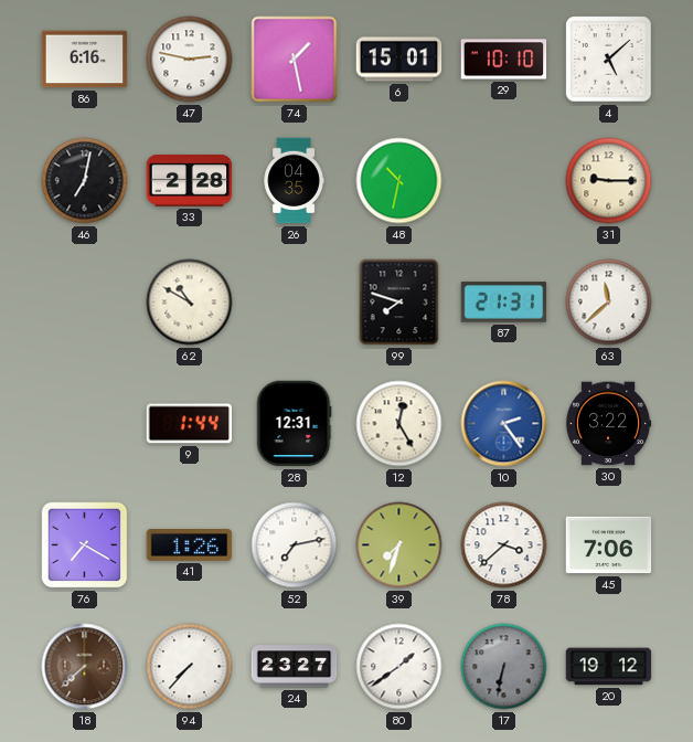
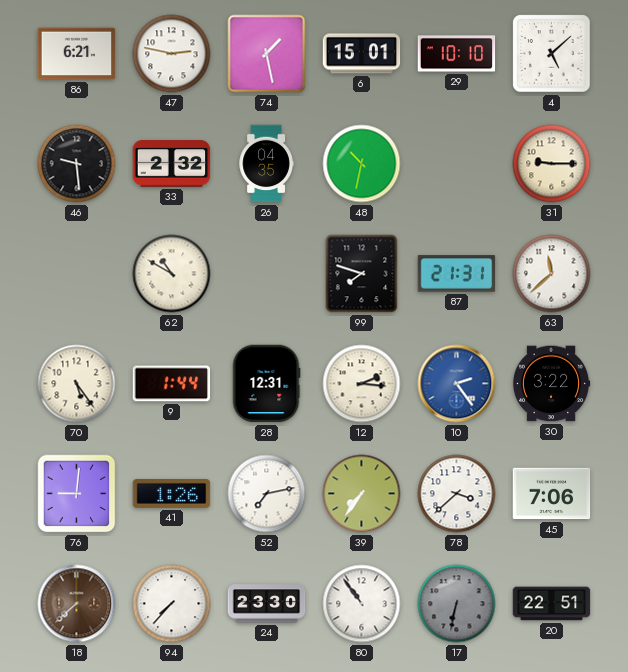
86: 6:16 -> 6:21
46: 7:02 -> 9:29
33: 2:28 -> 2:32
70: none -> 5:24
12: 12:25 -> 2:16
76: 7:20 -> 9:01
39: 7:33 -> 7:36
24: 23:27 -> 23:30
80: 1:39 -> 10:54
20: 19:12 -> 22:51
